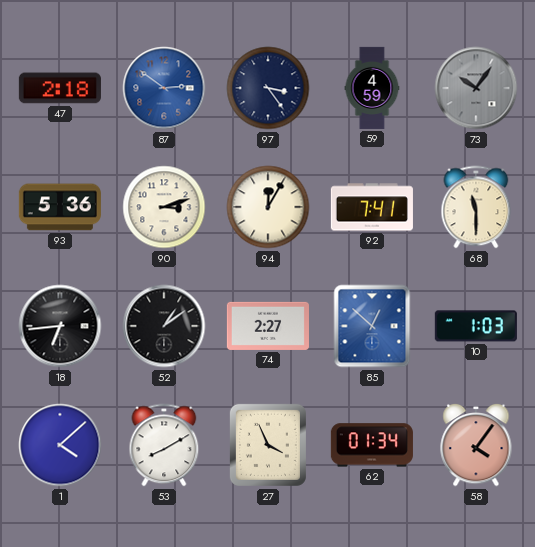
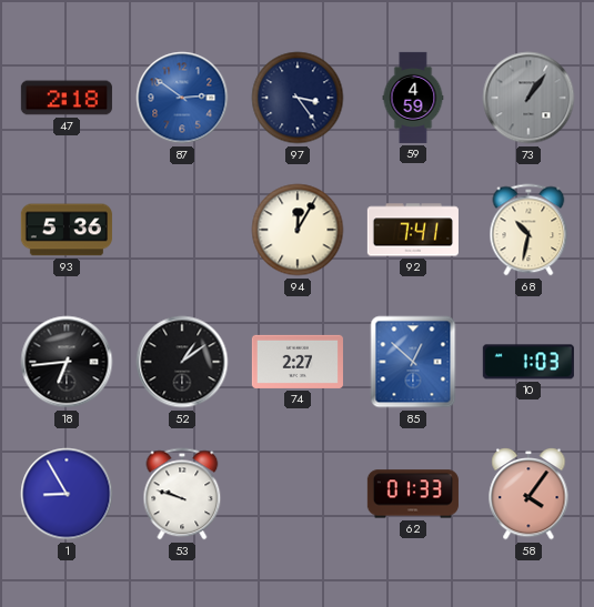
73: 10:06 -> 1:06
90: 3:12 -> none
68: 11:30 -> 10:32
1: 4:08 -> 8:55
53: 8:10 -> 9:48
27: 3:56 -> none
62: 01:34 -> 01:33
